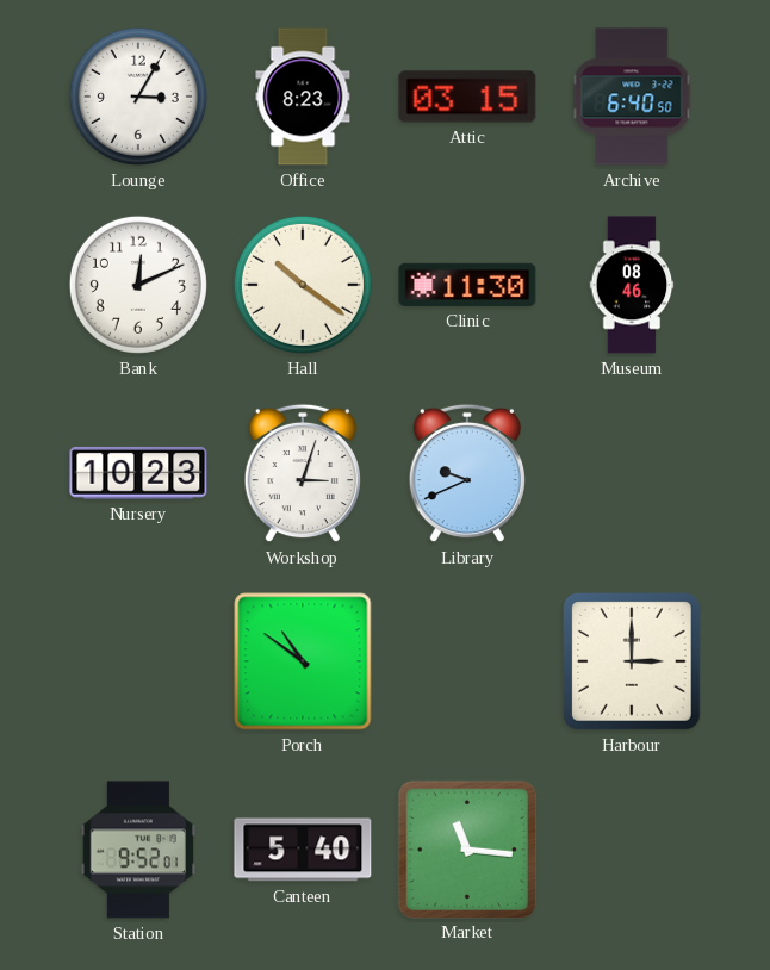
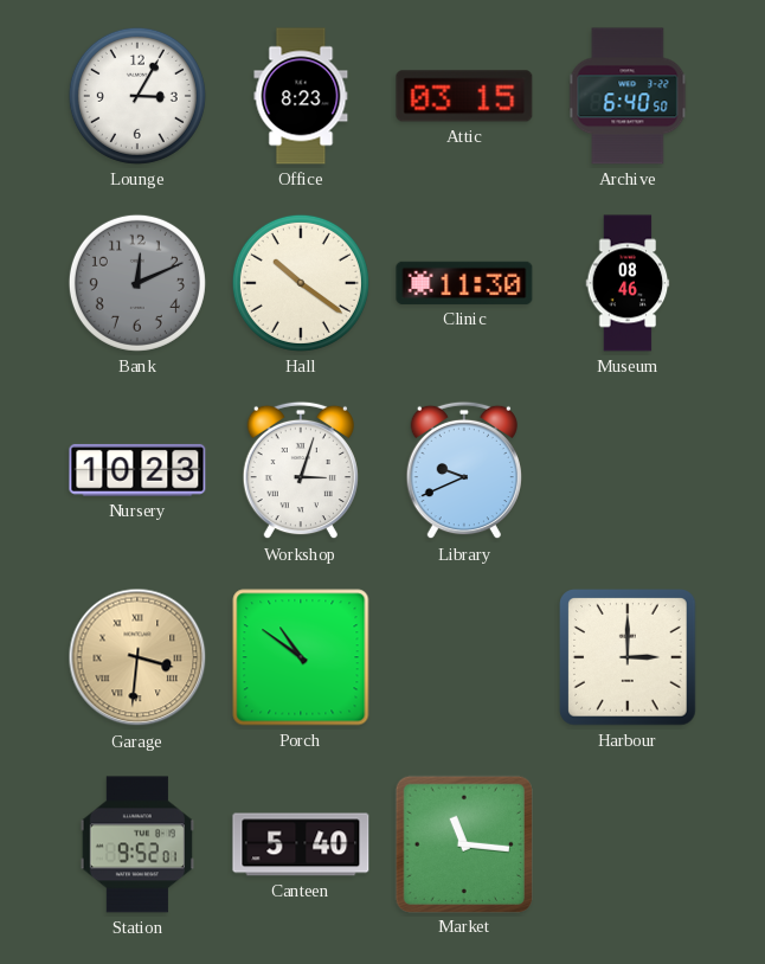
Bank dial: white -> grey
Garage: none -> 3:31
